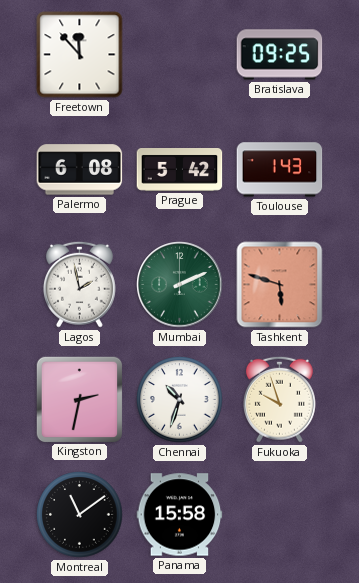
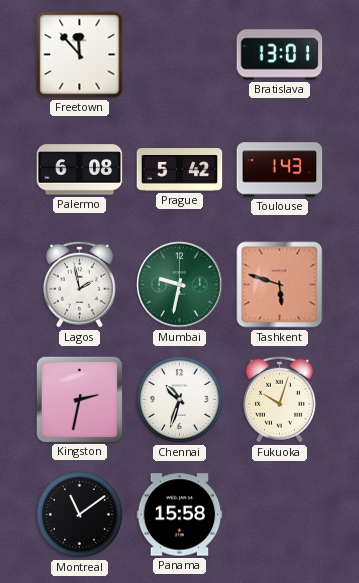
Bratislava: 09:25 -> 13:01
Mumbai: 2:11 -> 9:32
Fukuoka: 9:57 -> 10:03
